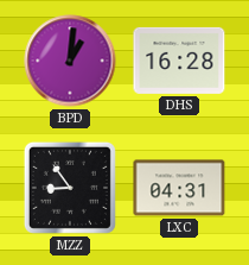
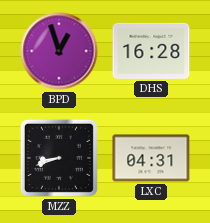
BPD: 1:01 -> 12:57
MZZ: 8:54 -> 8:42
